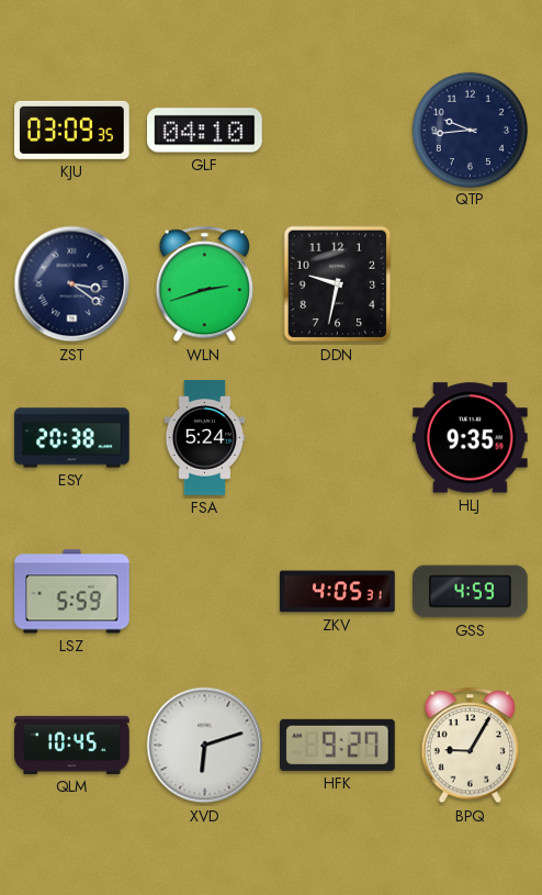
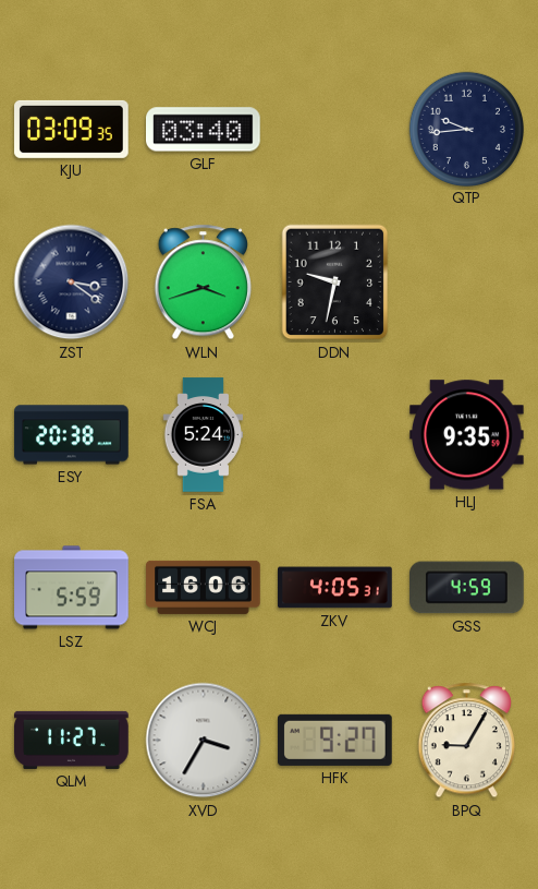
GLF: 04:10 -> 03:40
WLN: 2:42 -> 3:42
WCJ: none -> 16:06
QLM: 10:45 -> 11:27
XVD: 6:12 -> 3:35
